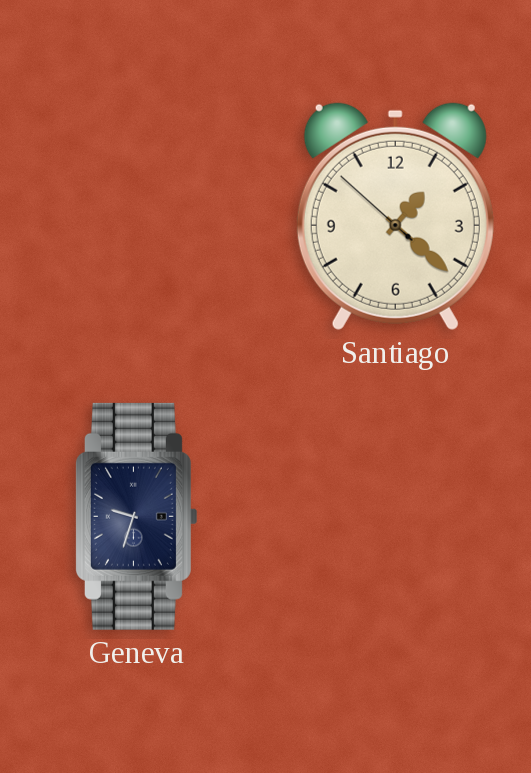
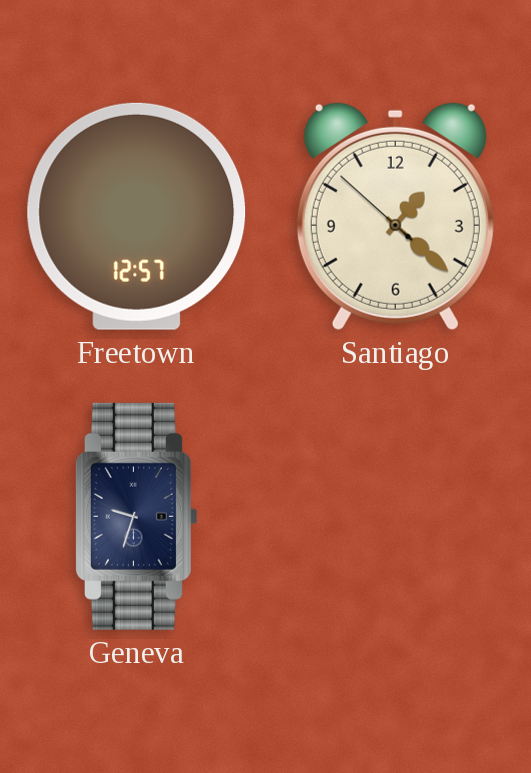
Freetown: none -> 12:57
